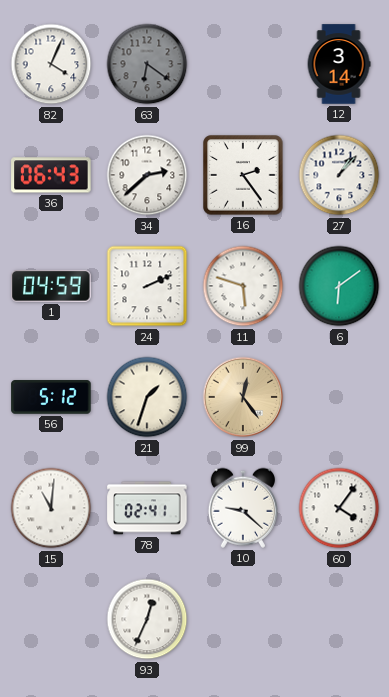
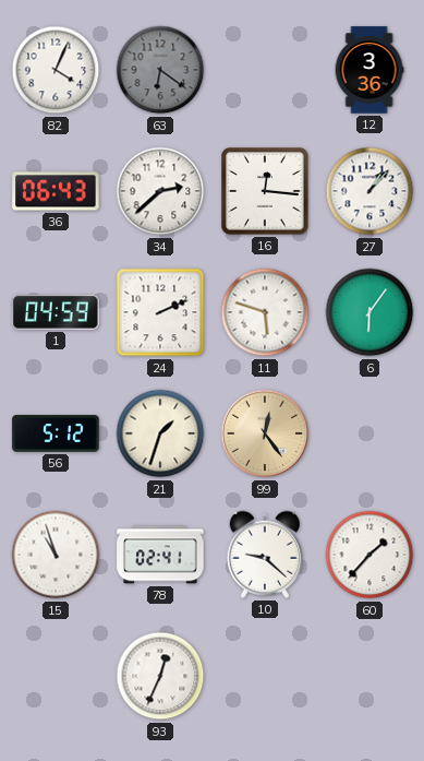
12: 3:14 -> 3:36
16: 2:24 -> 12:16
6: 6:09 -> 6:06
15: 11:01 -> 10:57
60: 4:06 -> 1:37
